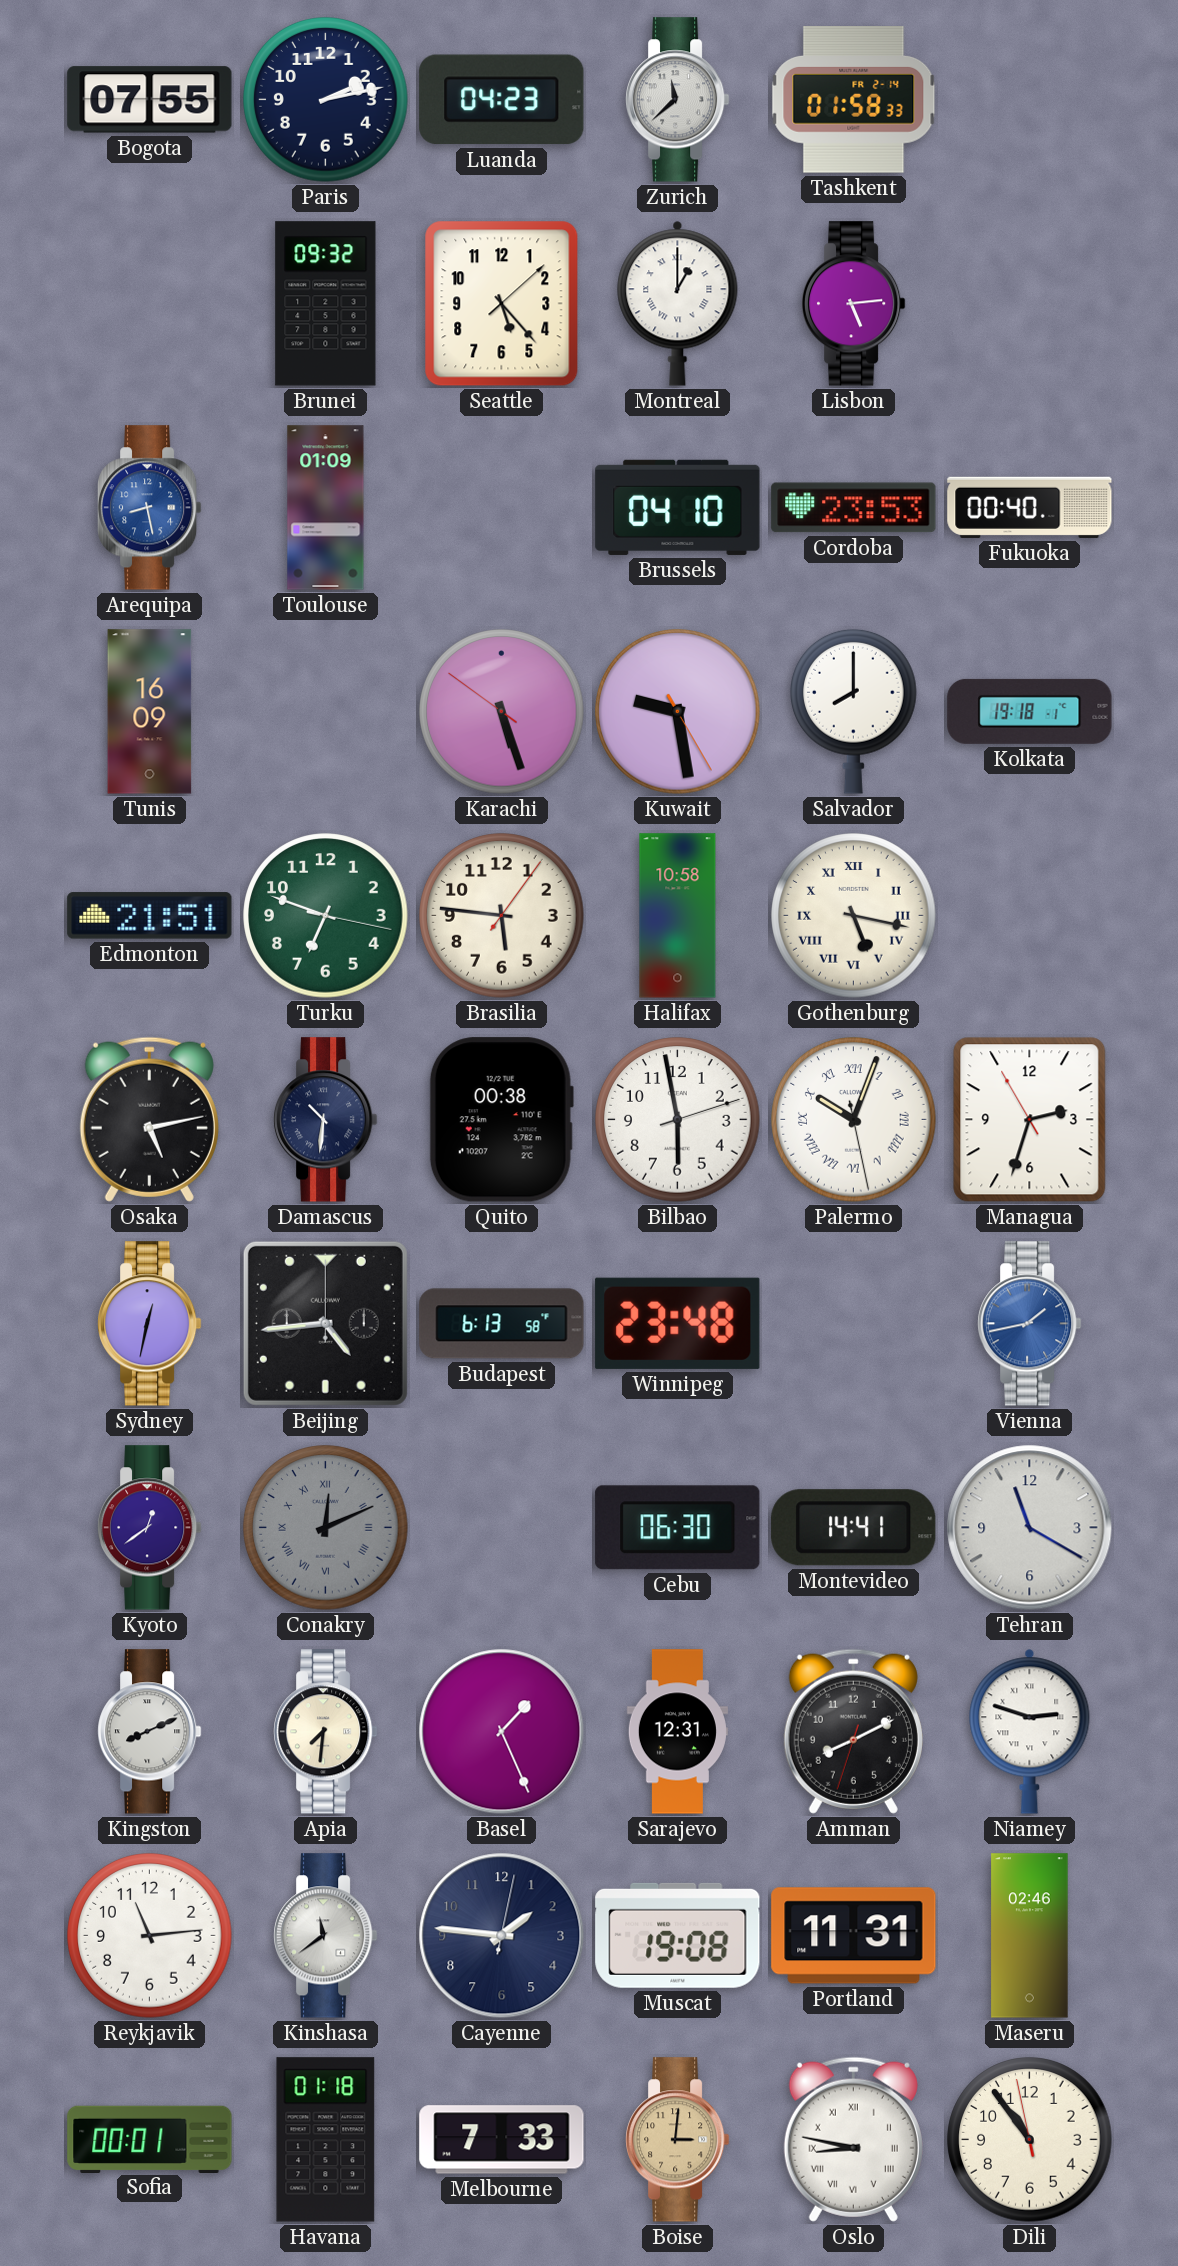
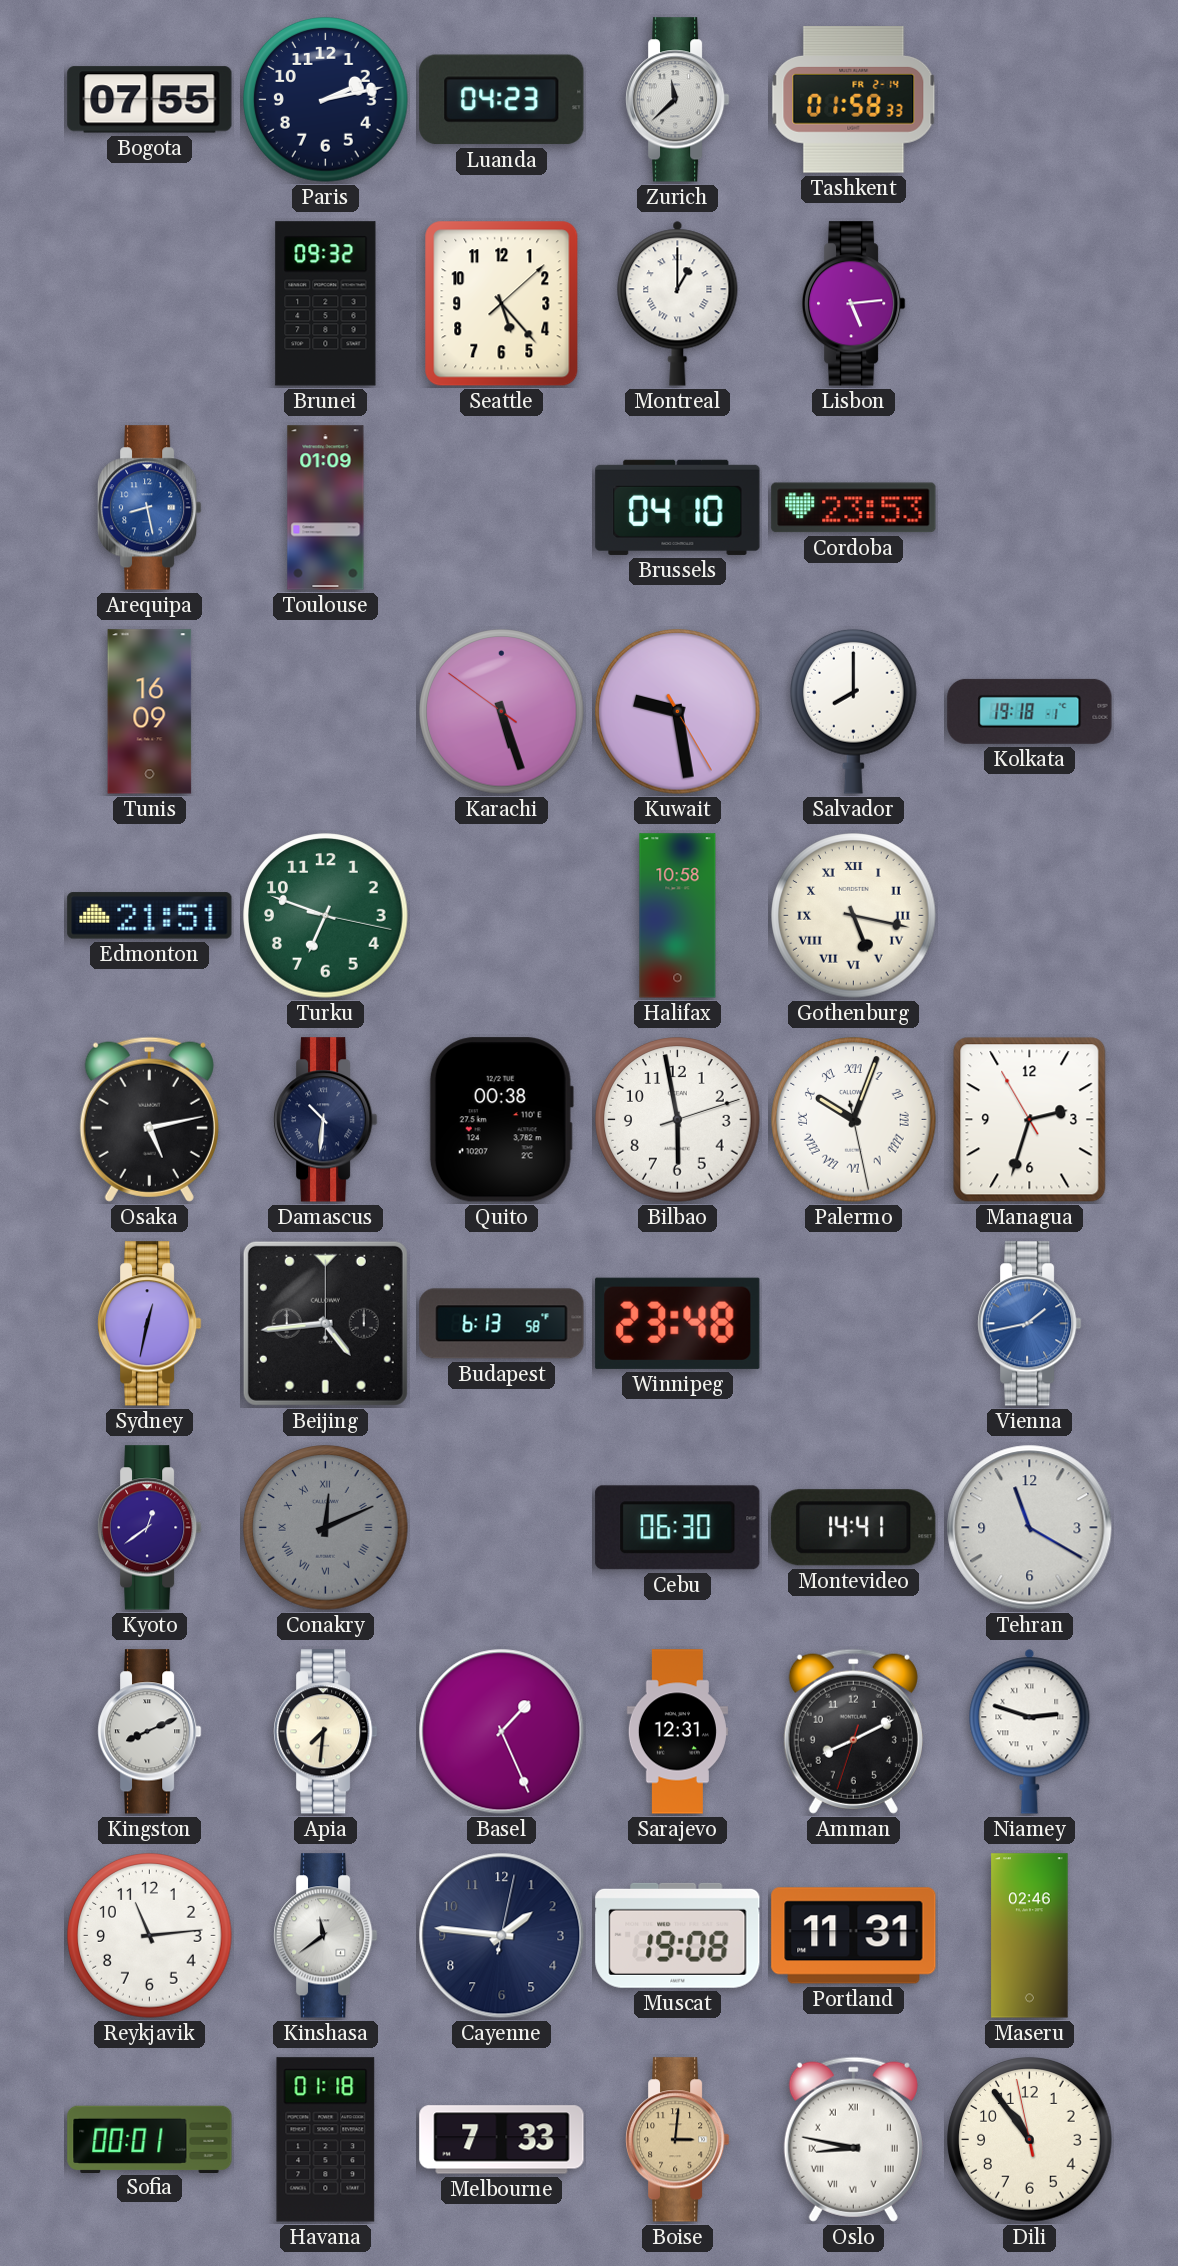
Fukuoka: 00:40 -> none
Brasilia: 5:46 -> none
